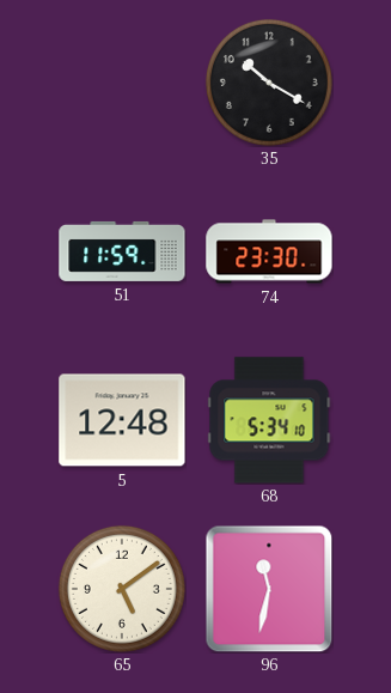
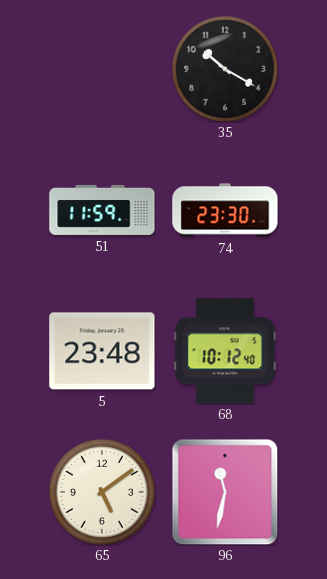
5: 12:48 -> 23:48
68: 5:34 -> 10:12
